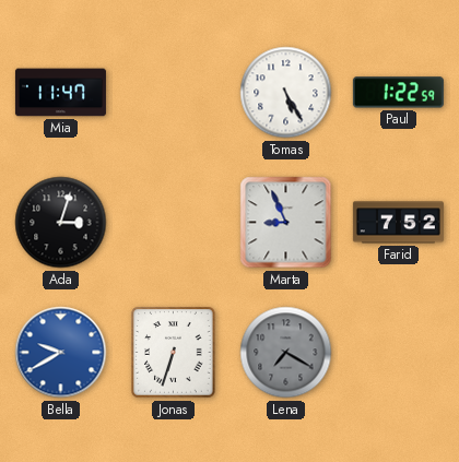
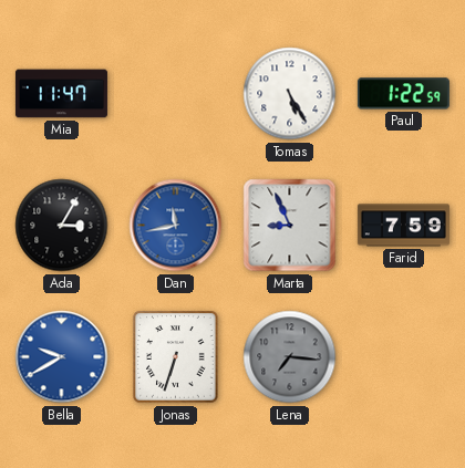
Ada: 3:03 -> 3:05
Dan: none -> 11:43
Farid: 7:52 -> 7:59
Lena: 7:20 -> 7:16
